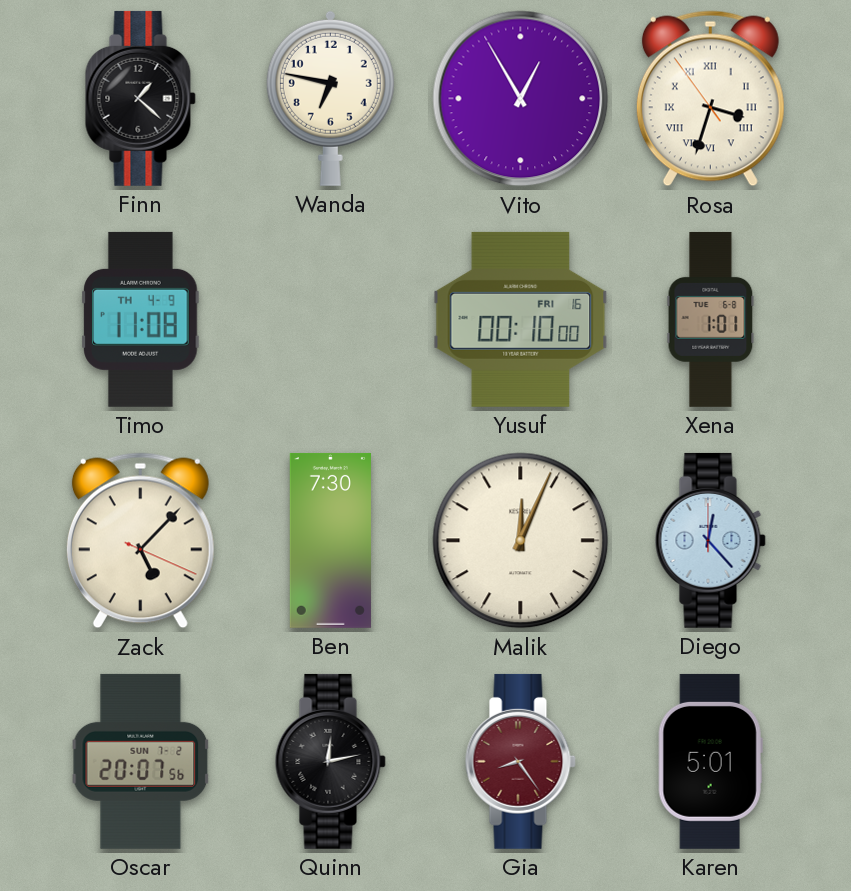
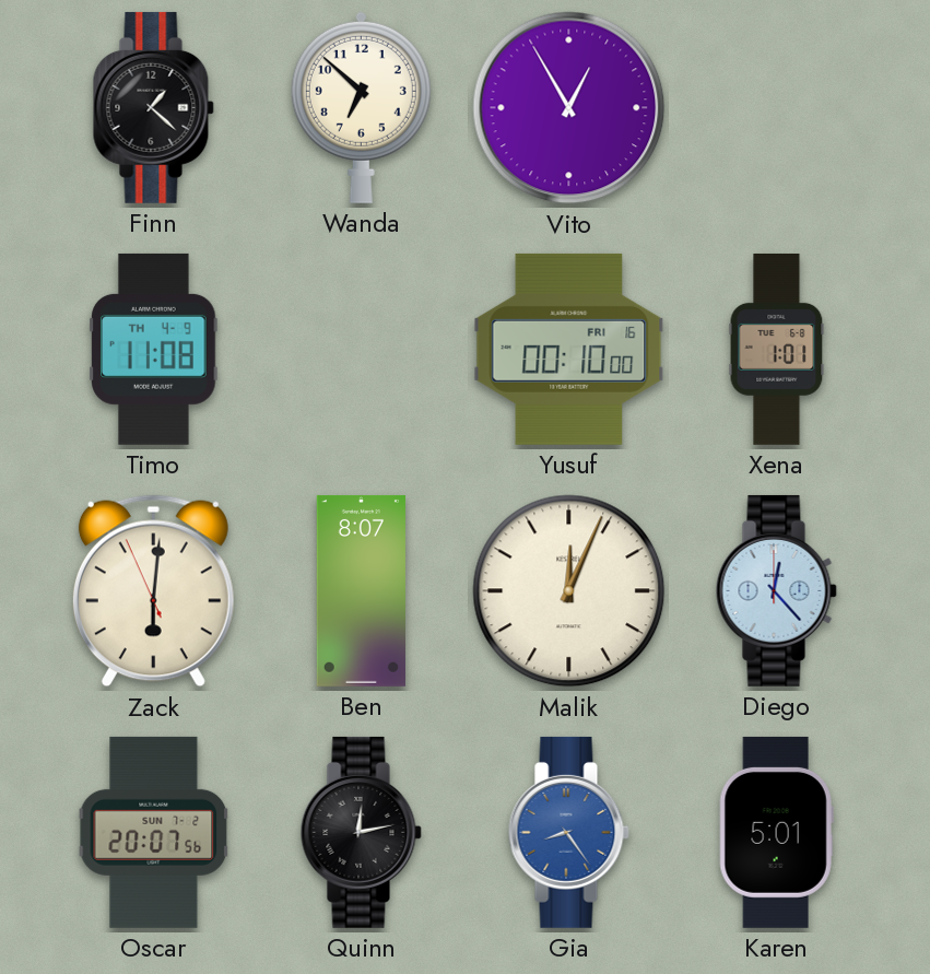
Wanda: 6:47 -> 6:52
Rosa: 3:32 -> none
Zack: 5:07 -> 6:00
Ben: 7:30 -> 8:07
Gia dial: burgundy -> blue
